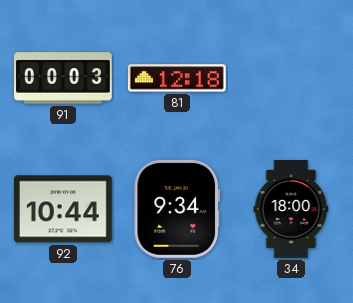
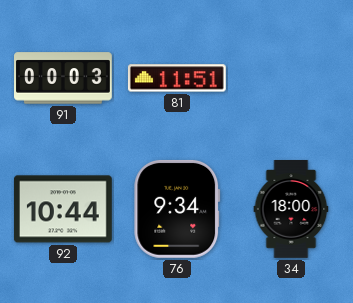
81: 12:18 -> 11:51
